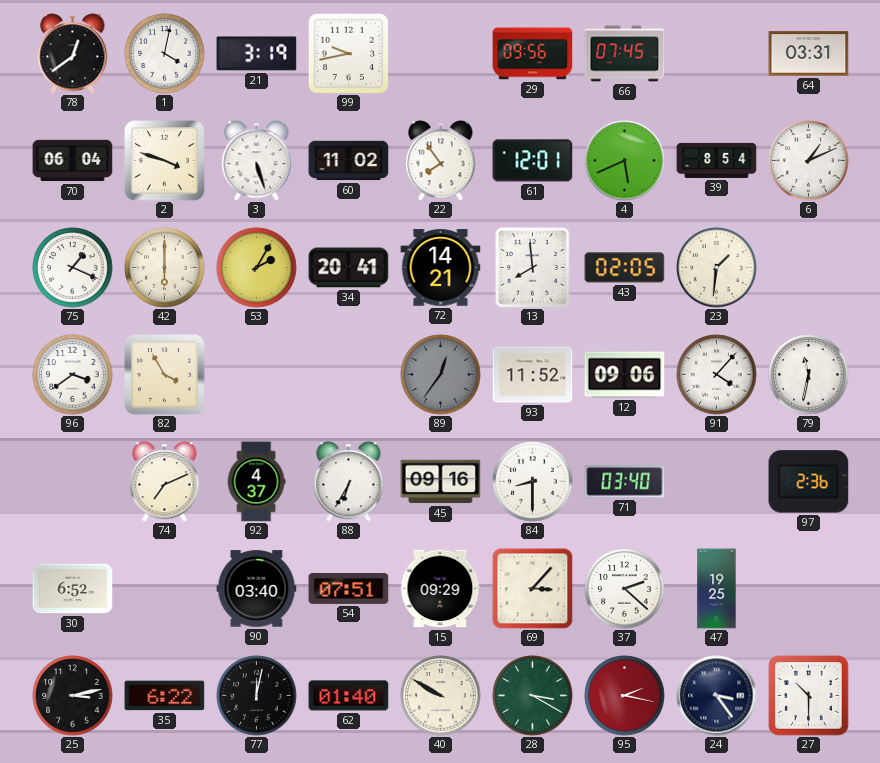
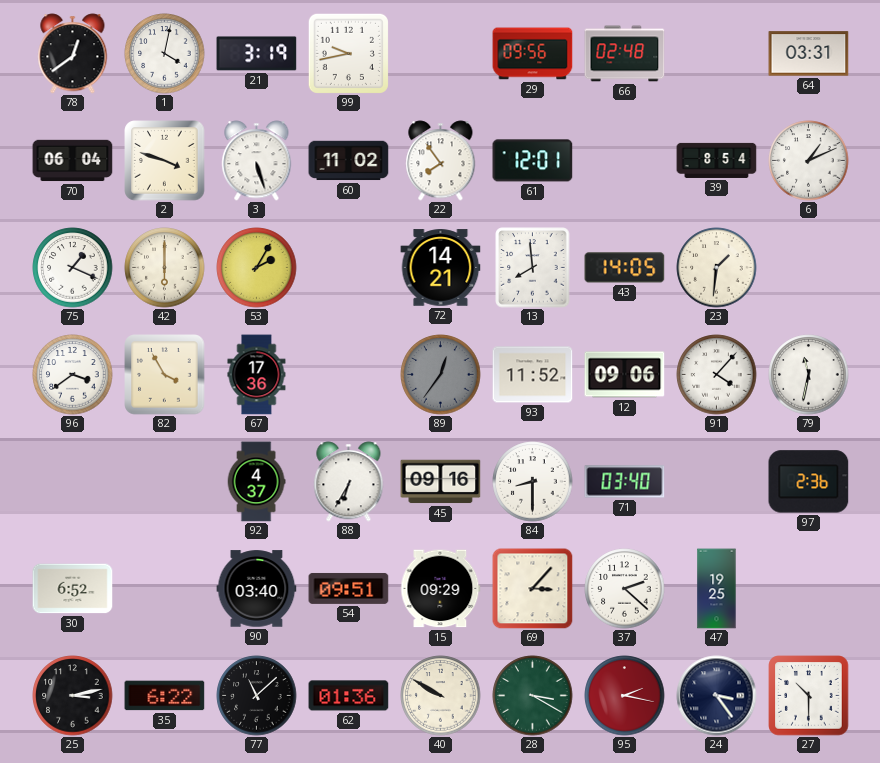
66: 07:45 -> 02:48
4: 5:41 -> none
34: 20:41 -> none
43: 02:05 -> 14:05
67: none -> 17:36
74: 7:11 -> none
54: 07:51 -> 09:51
77: 12:02 -> 11:08
62: 01:40 -> 01:36
